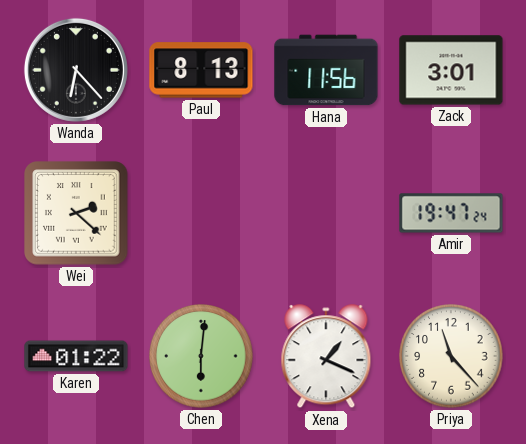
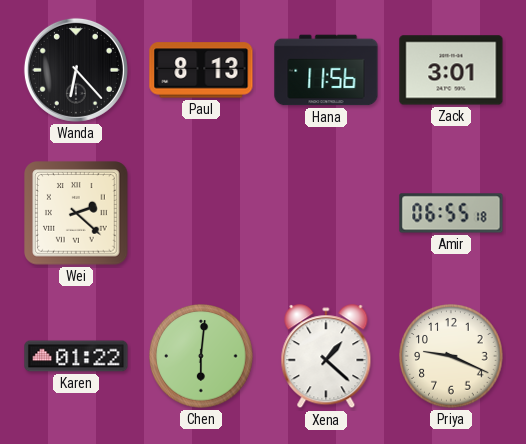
Amir: 19:47 -> 06:55
Xena: 1:19 -> 1:22
Priya: 11:23 -> 9:19
